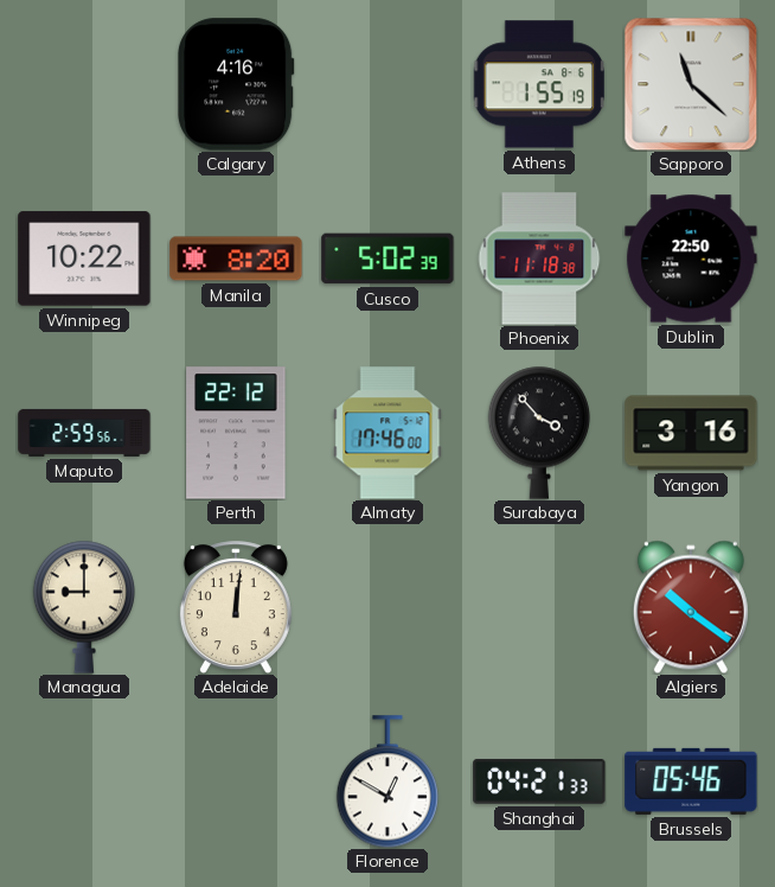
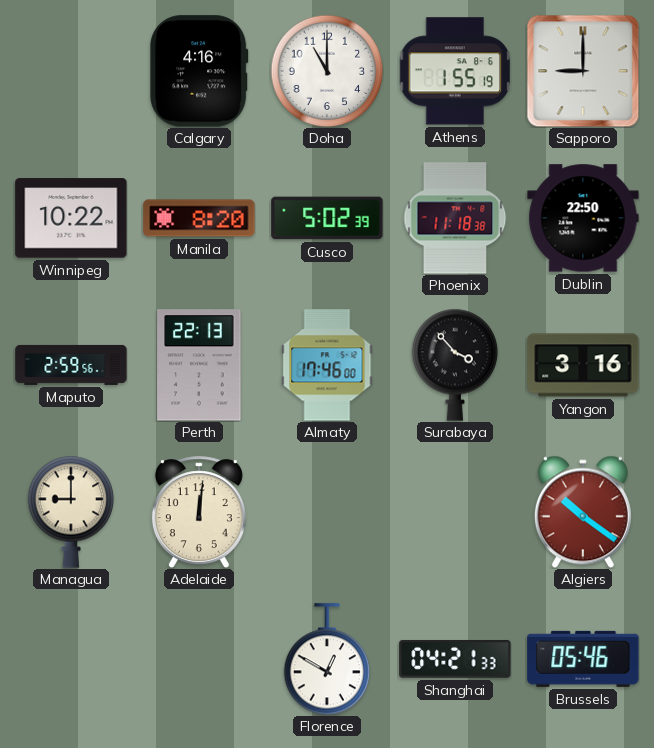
Doha: none -> 11:00
Sapporo: 11:22 -> 9:00
Perth: 22:12 -> 22:13
